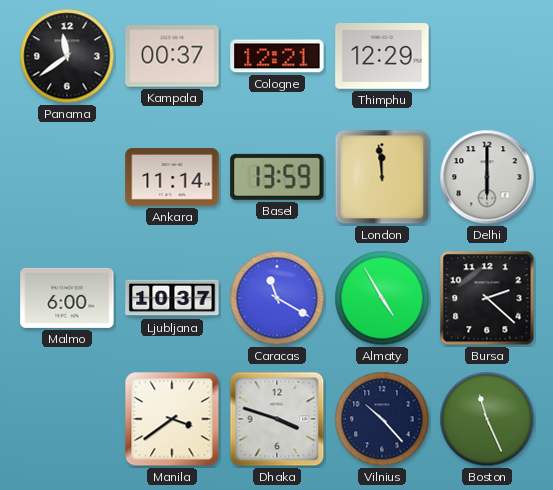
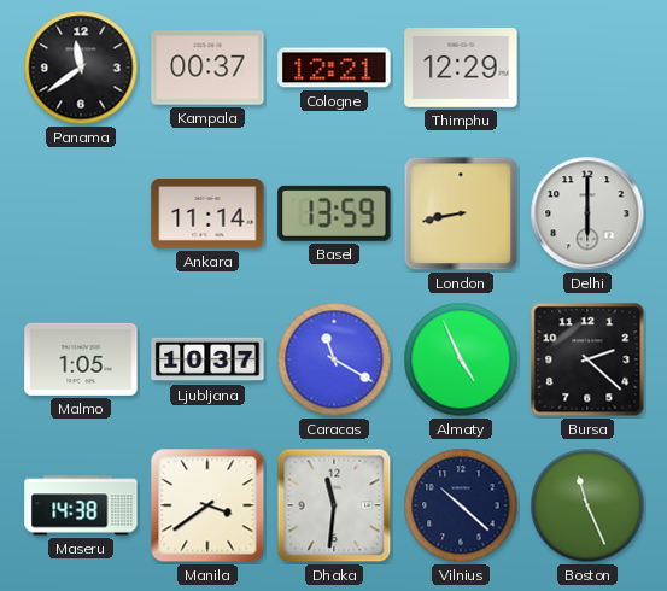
London: 11:59 -> 8:43
Malmo: 6:00 -> 1:05
Almaty: 4:55 -> 4:56
Maseru: none -> 14:38
Dhaka: 3:48 -> 11:31
Vilnius: 10:23 -> 10:22
